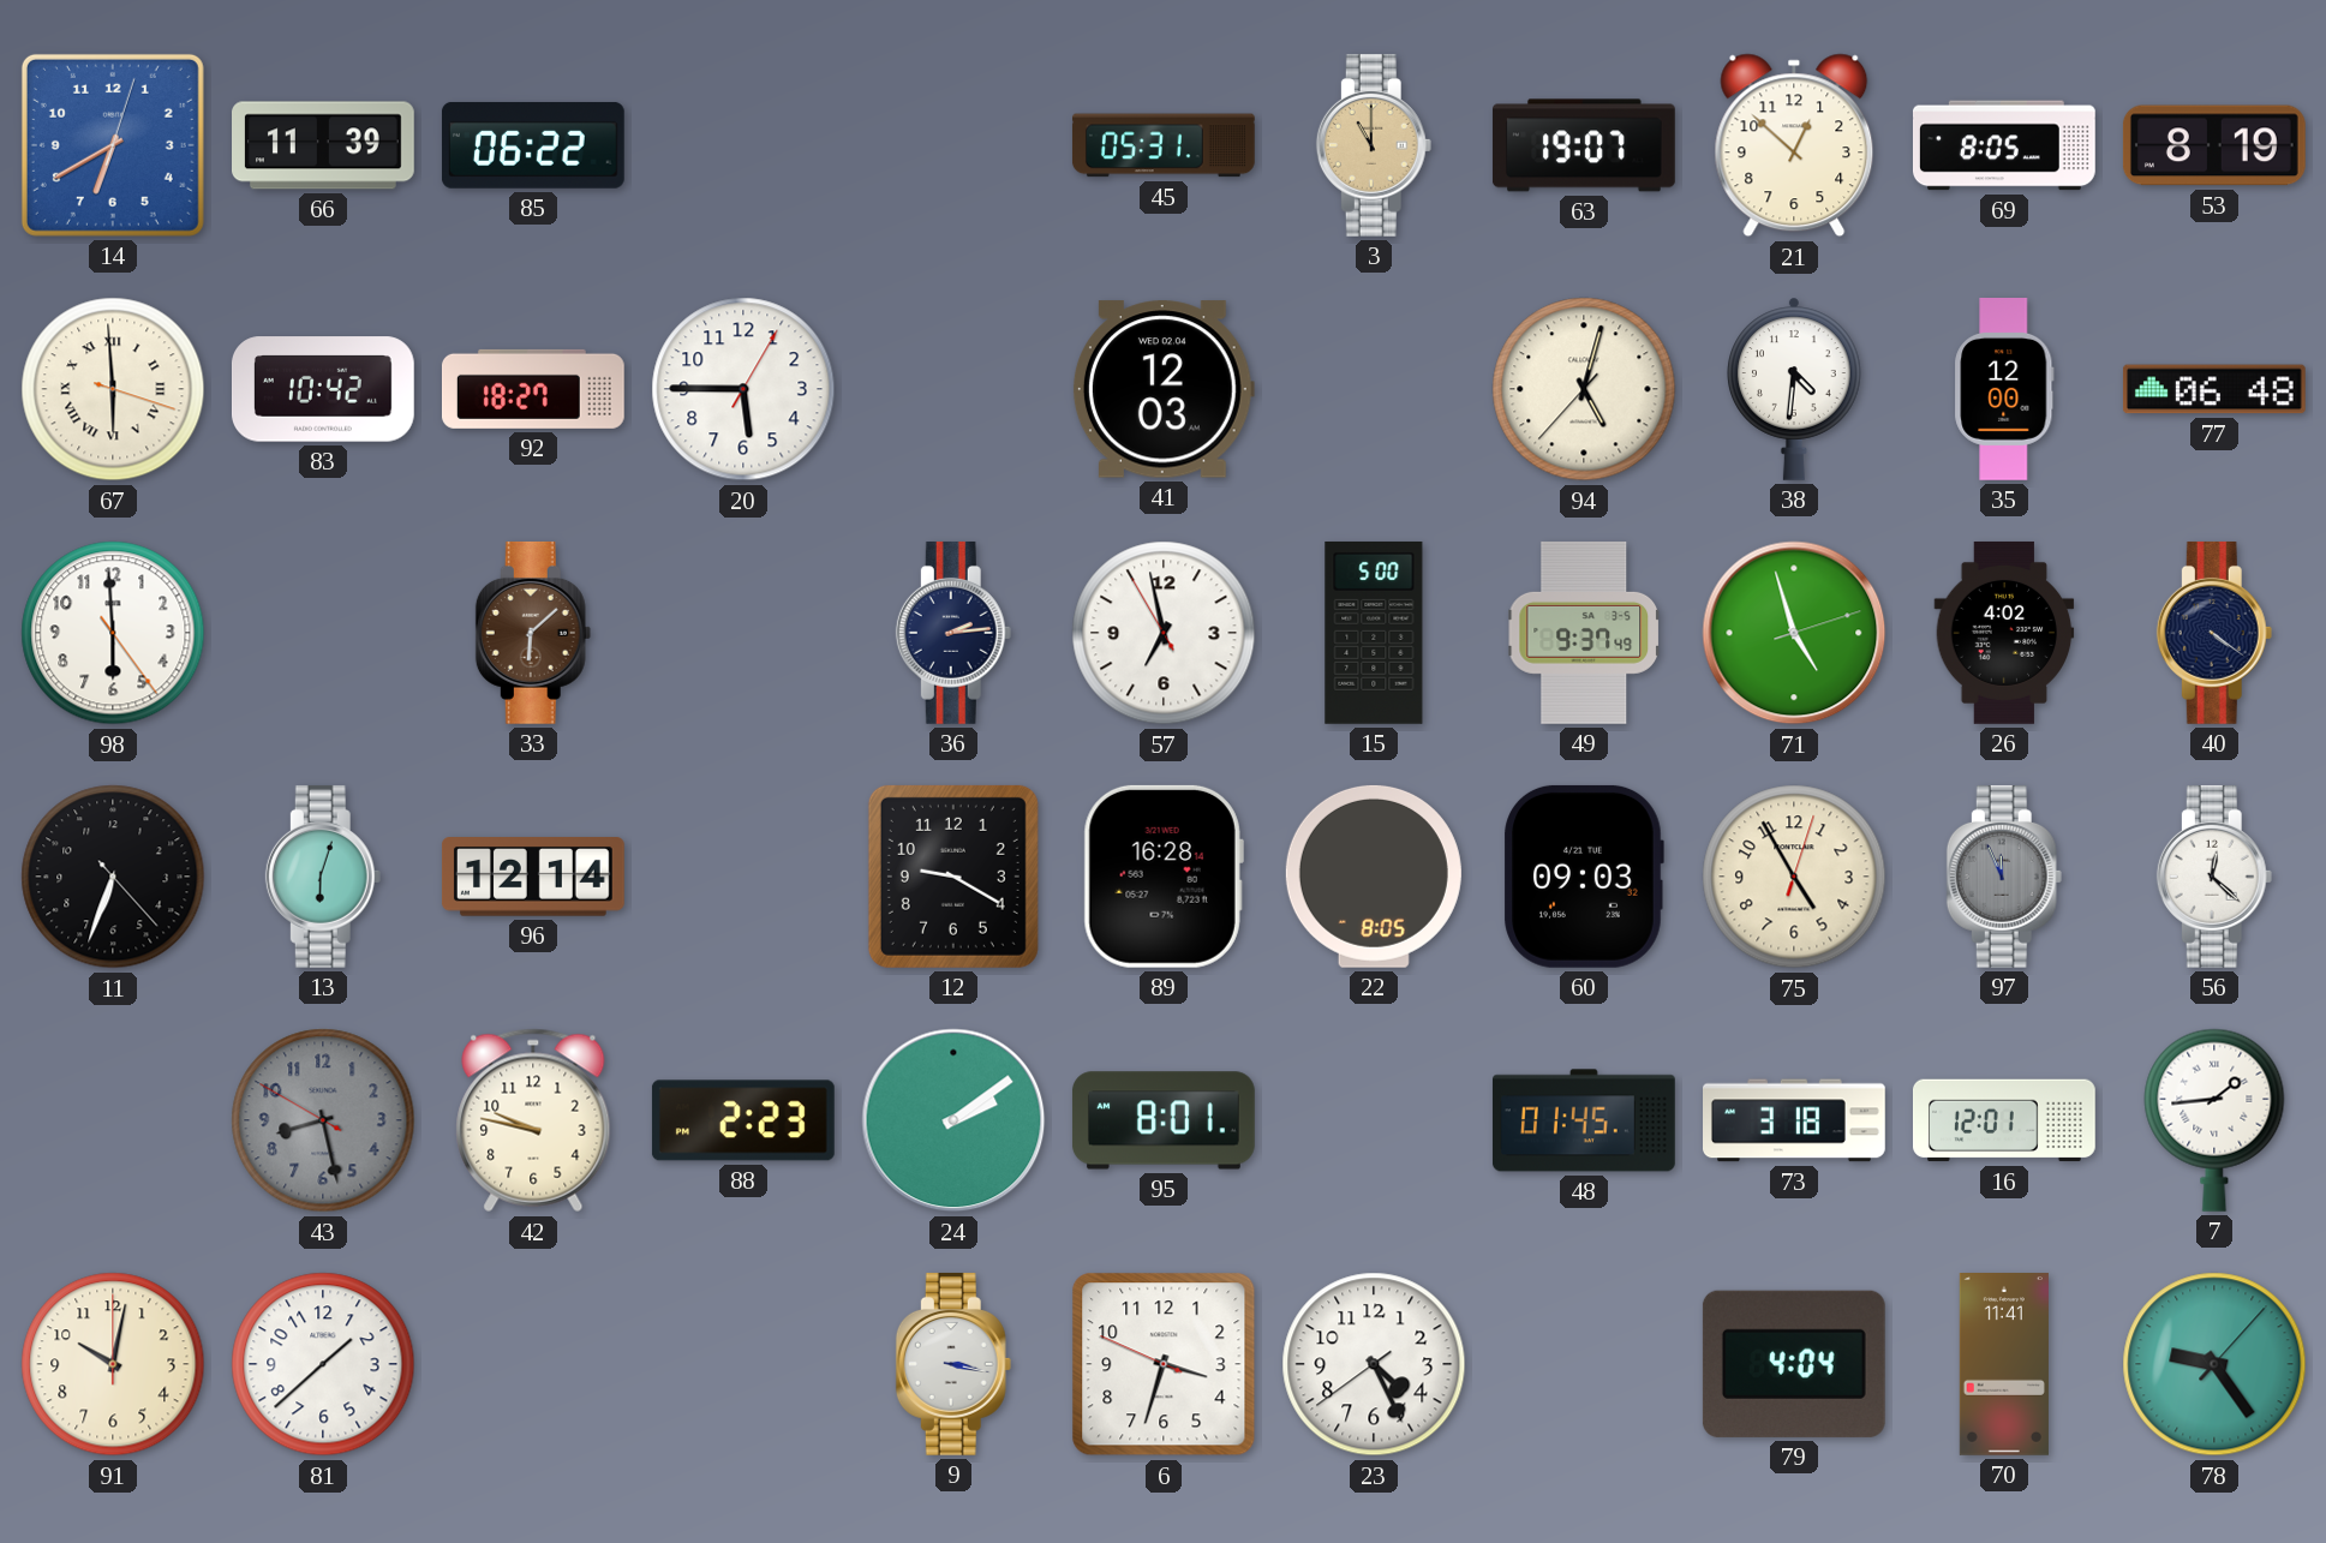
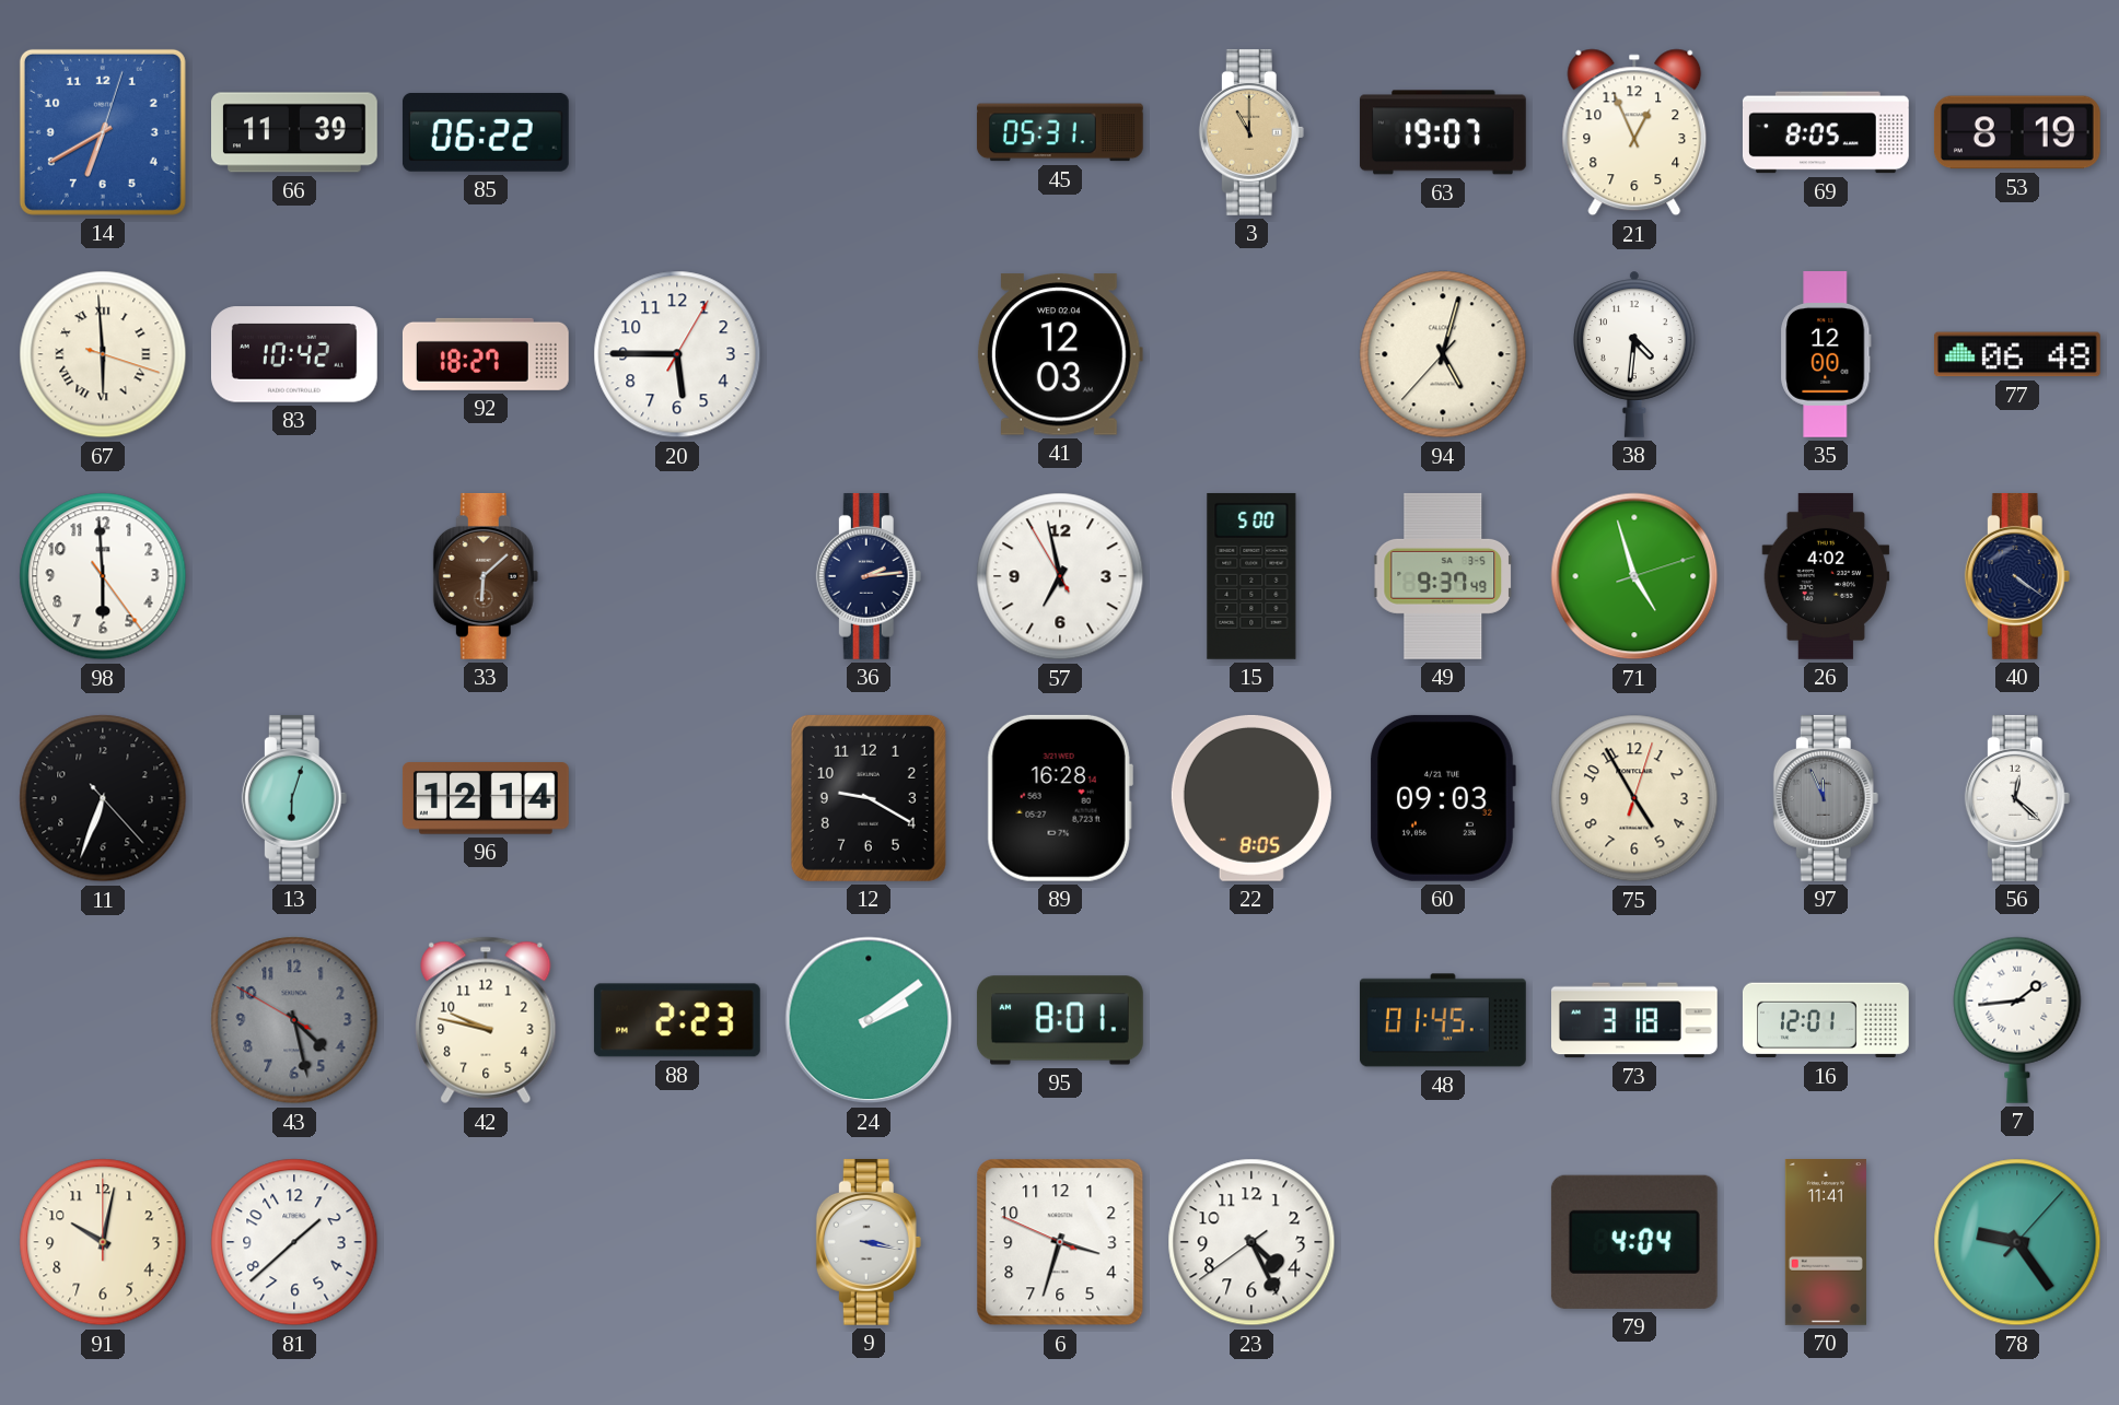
21: 12:52 -> 12:56
43: 8:27 -> 4:27
